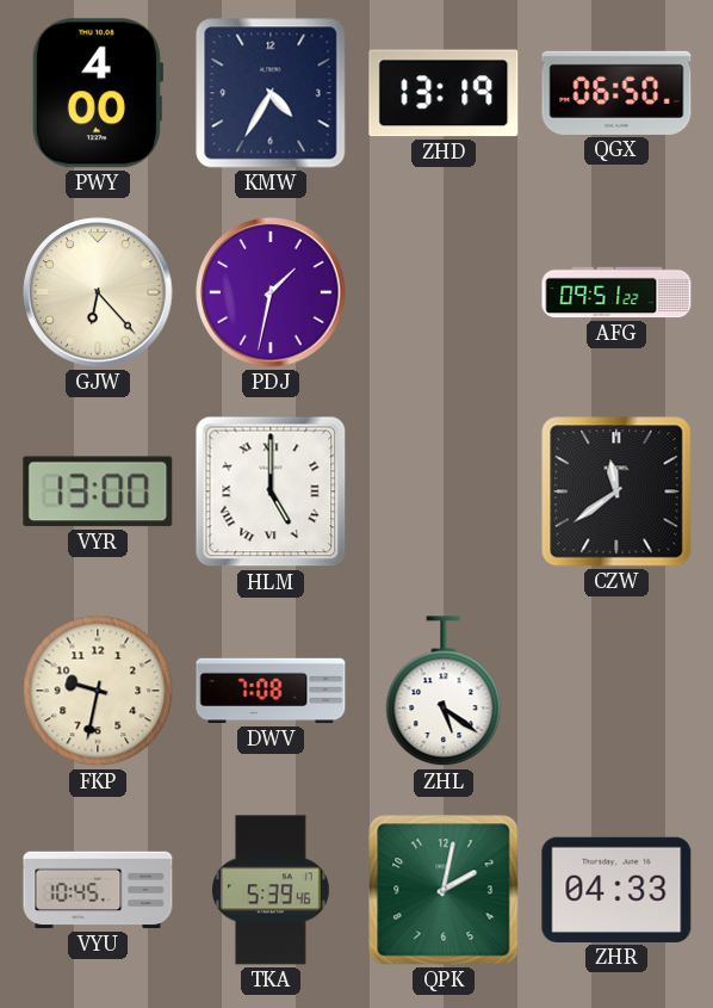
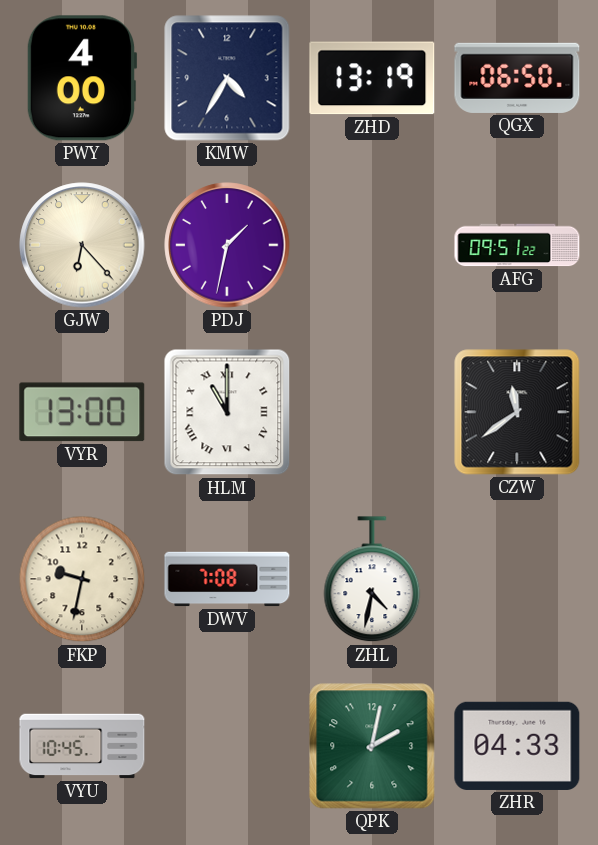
HLM: 5:00 -> 11:00
ZHL: 5:21 -> 4:32
TKA: 5:39 -> none
